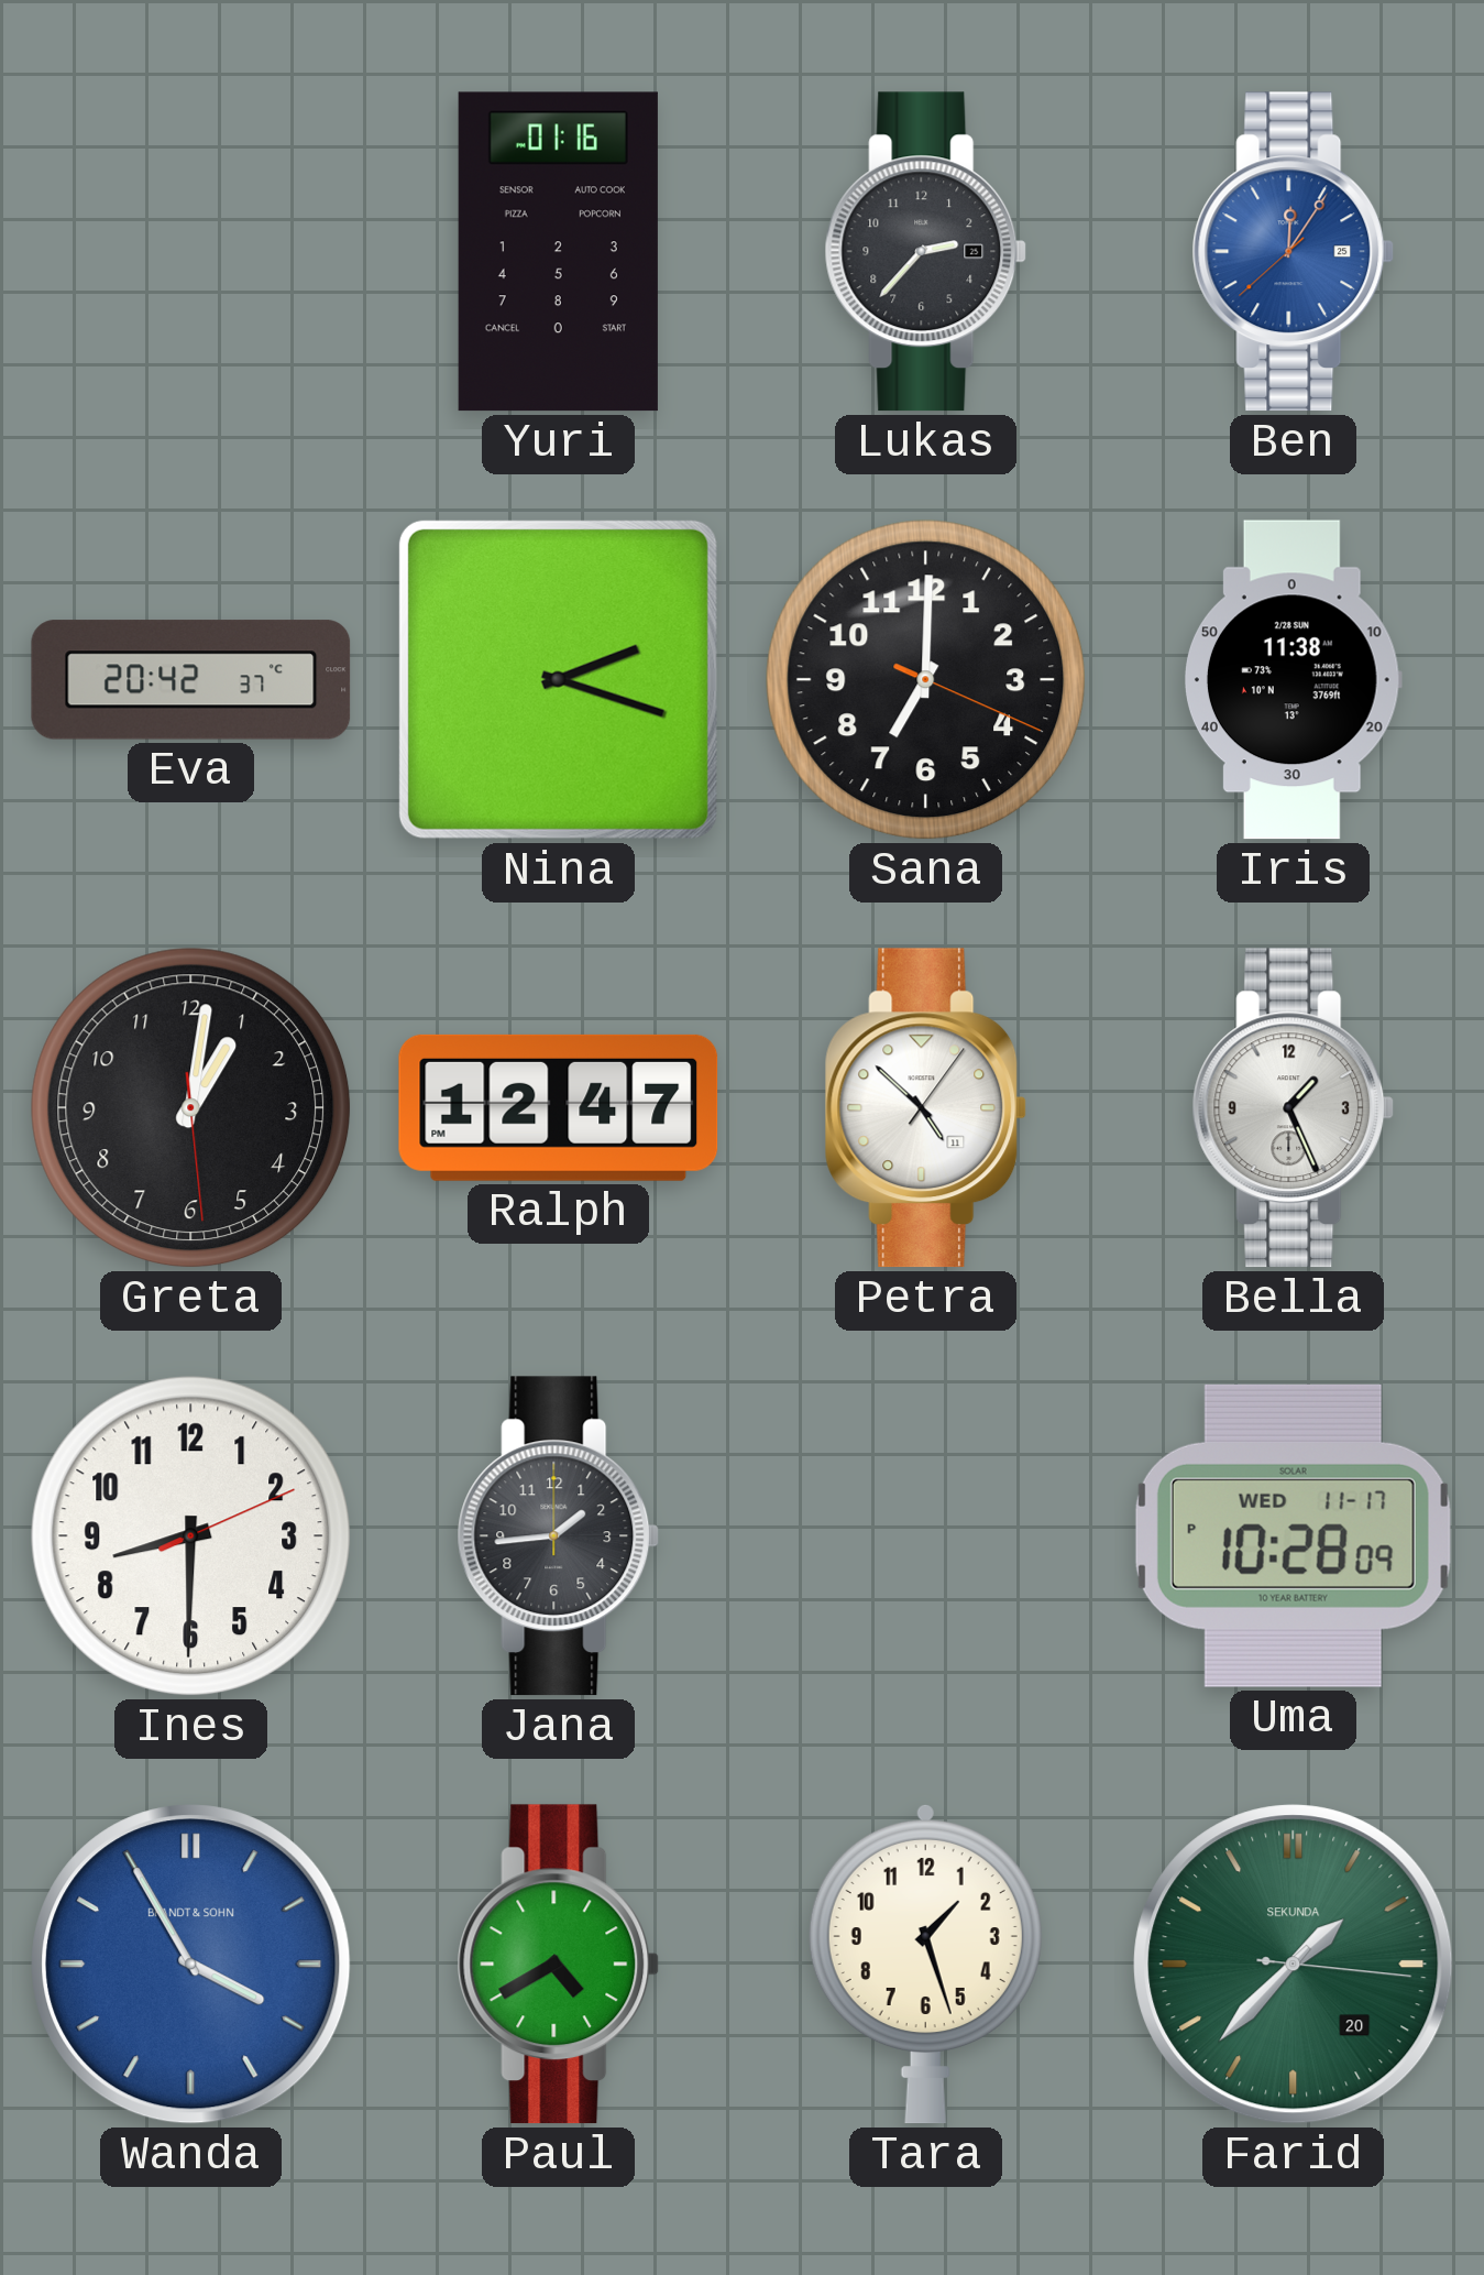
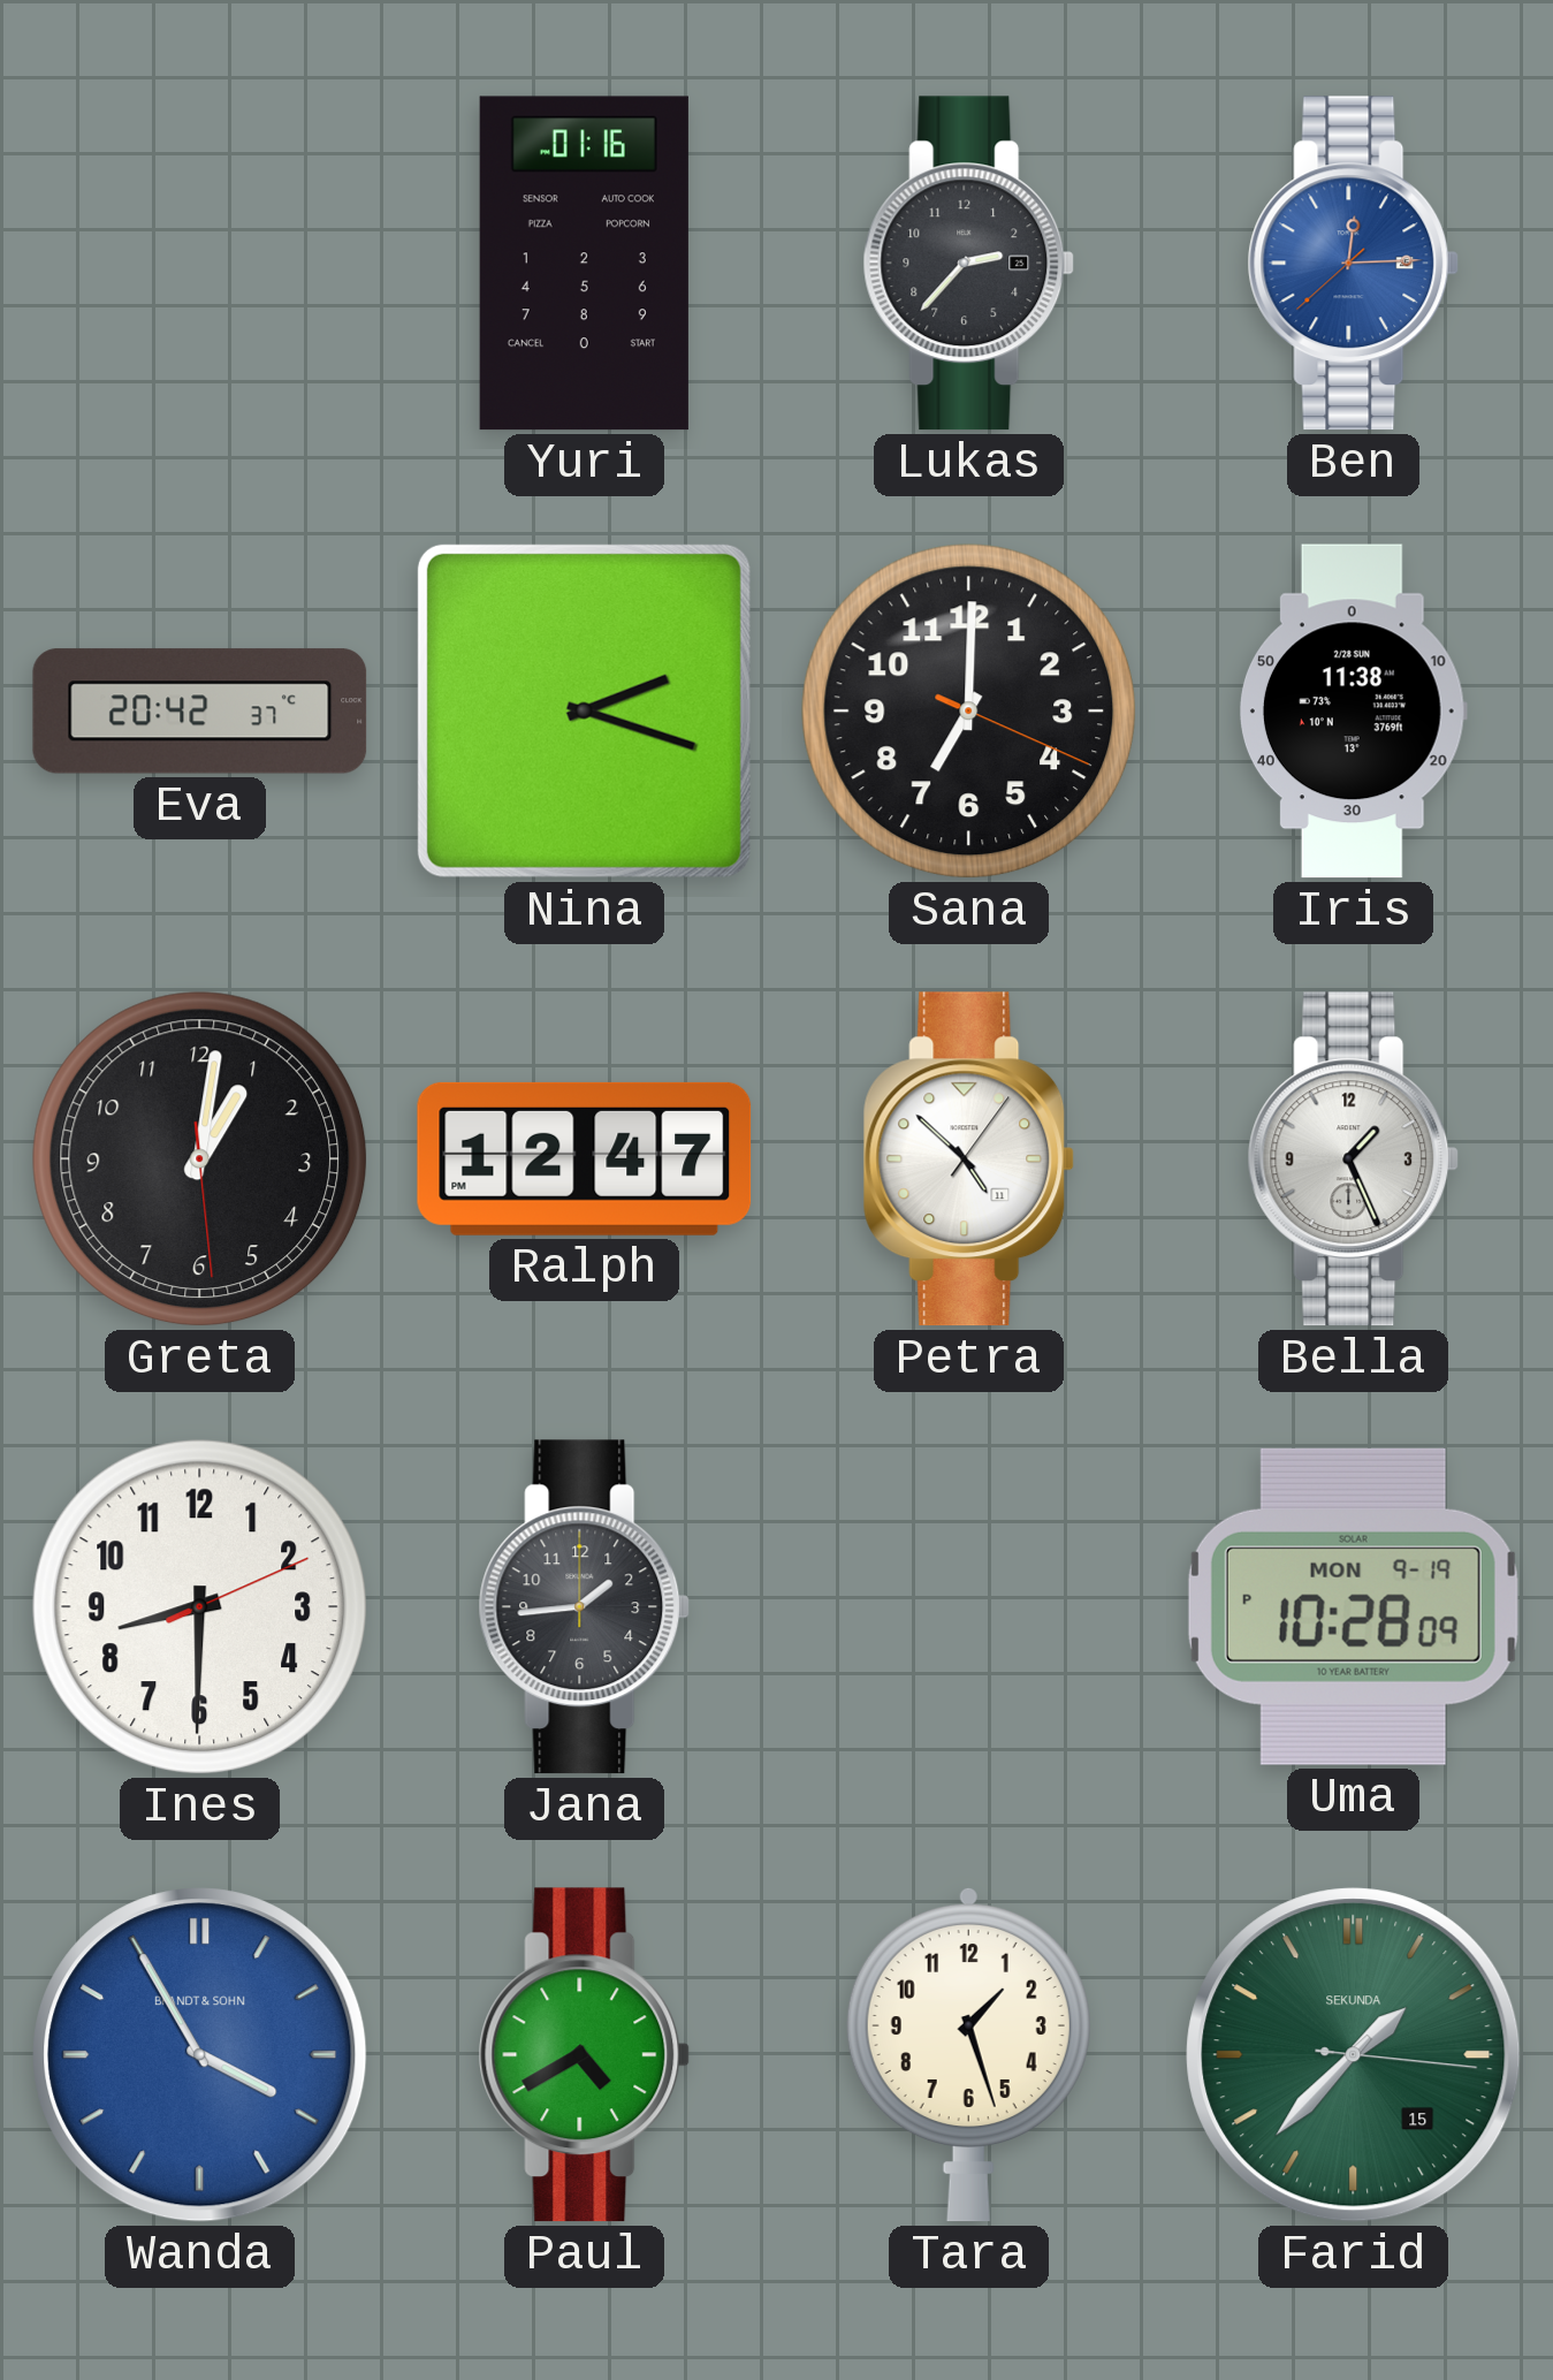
Ben: 12:05 -> 12:14
Uma date: WED 11-17 -> MON 9-19
Farid date: 20 -> 15
